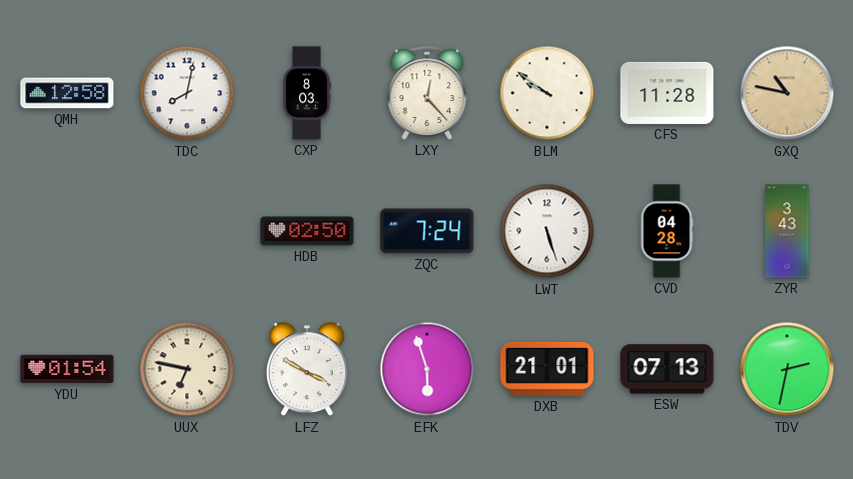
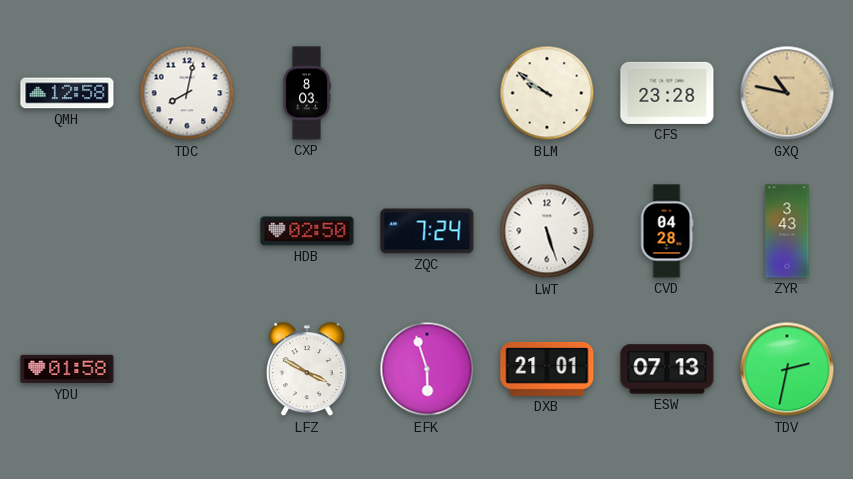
LXY: 12:23 -> none
CFS: 11:28 -> 23:28
YDU: 01:54 -> 01:58
UUX: 6:47 -> none
